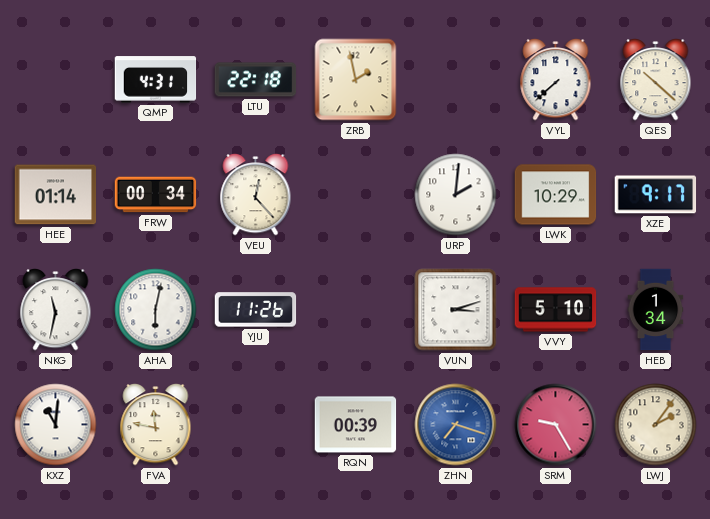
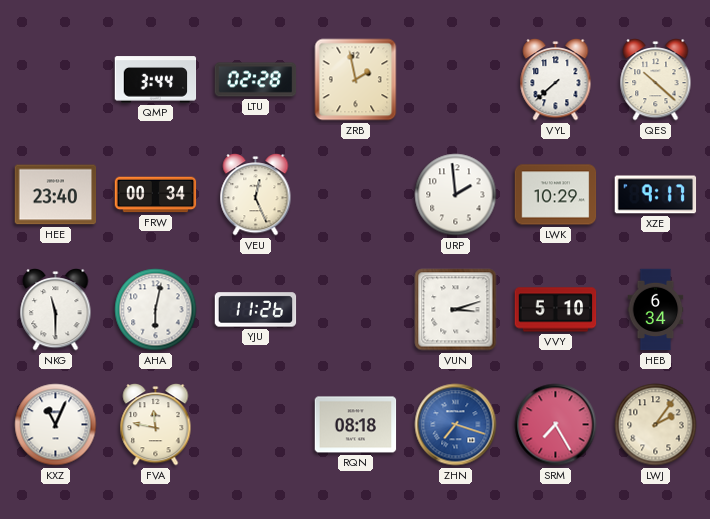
QMP: 4:31 -> 3:44
LTU: 22:18 -> 02:28
HEE: 01:14 -> 23:40
VEU: 12:23 -> 12:26
URP: 2:01 -> 1:59
NKG: 11:32 -> 11:30
HEB: 1:34 -> 6:34
KXZ: 11:01 -> 11:04
RQN: 00:39 -> 08:18
SRM: 9:25 -> 7:25
